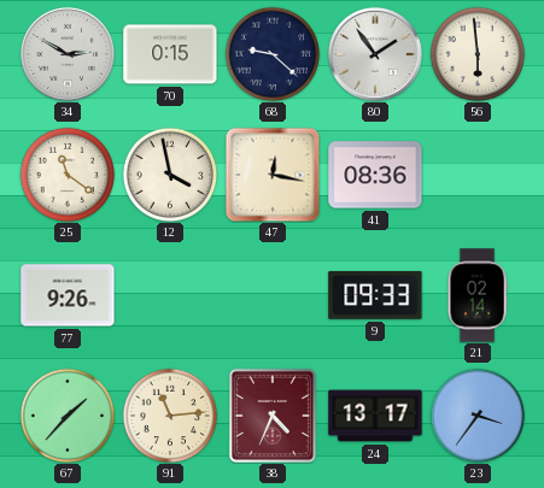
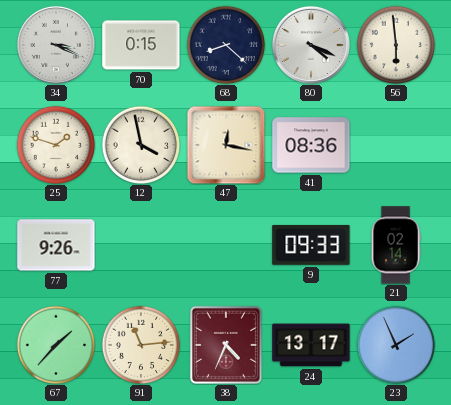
34: 2:50 -> 3:19
68: 9:22 -> 8:22
80: 1:54 -> 4:19
25: 11:21 -> 1:48
23: 3:36 -> 1:56
